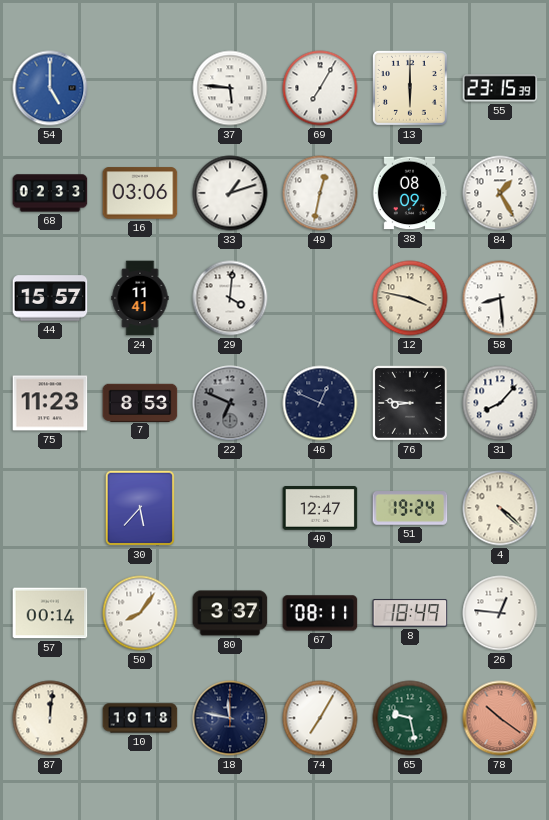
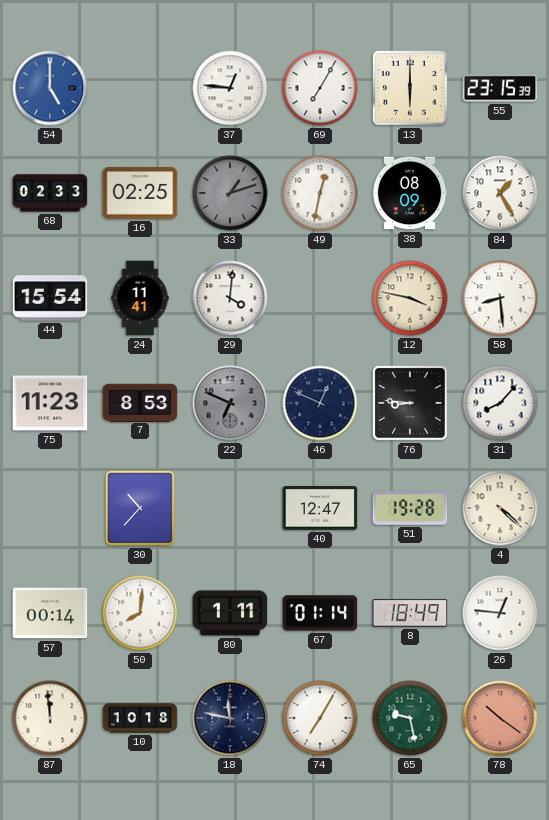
37: 5:46 -> 12:46
16: 03:06 -> 02:25
33 dial: white -> grey
44: 15:57 -> 15:54
30: 5:37 -> 10:37
51: 19:24 -> 19:28
50: 8:06 -> 8:01
80: 3:37 -> 1:11
67: 08:11 -> 01:14
87: 12:01 -> 11:59
